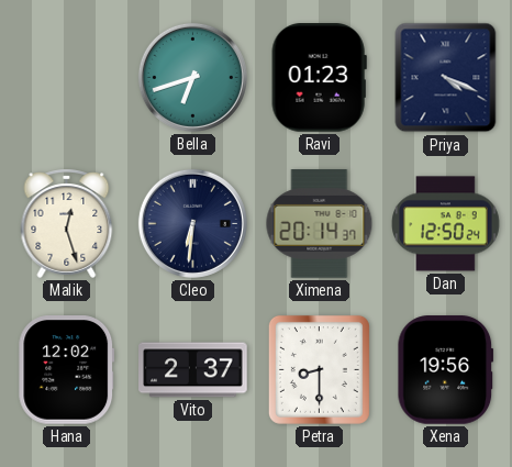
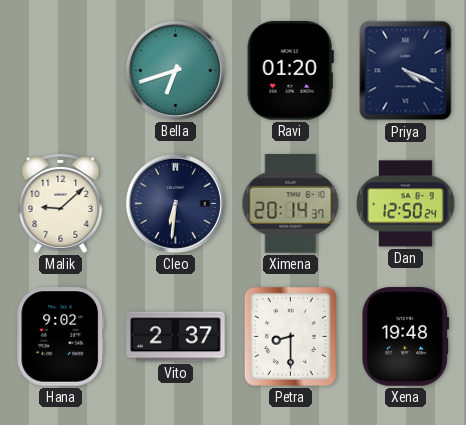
Ravi: 01:23 -> 01:20
Malik: 12:27 -> 9:08
Hana: 12:02 -> 9:02
Xena: 19:56 -> 19:48
